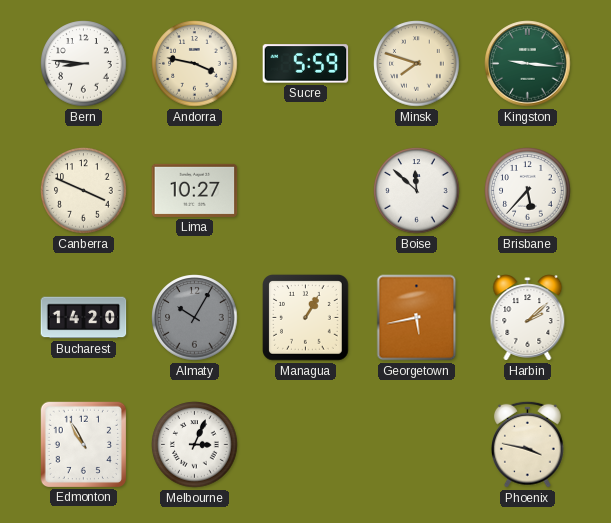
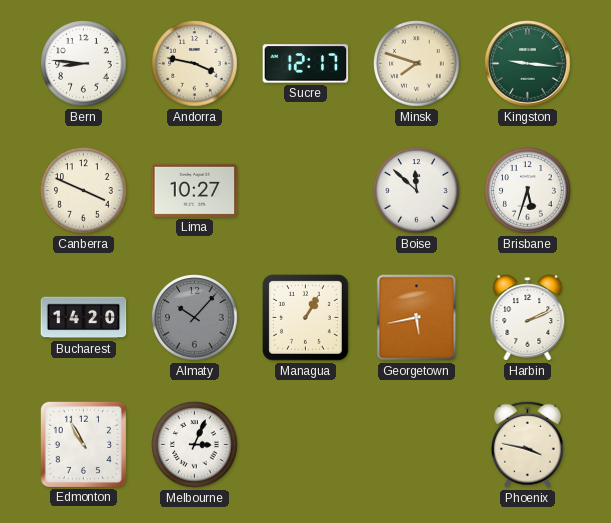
Sucre: 5:59 -> 12:17
Brisbane: 5:37 -> 5:33
Almaty: 10:05 -> 10:07
Harbin: 2:08 -> 2:11
